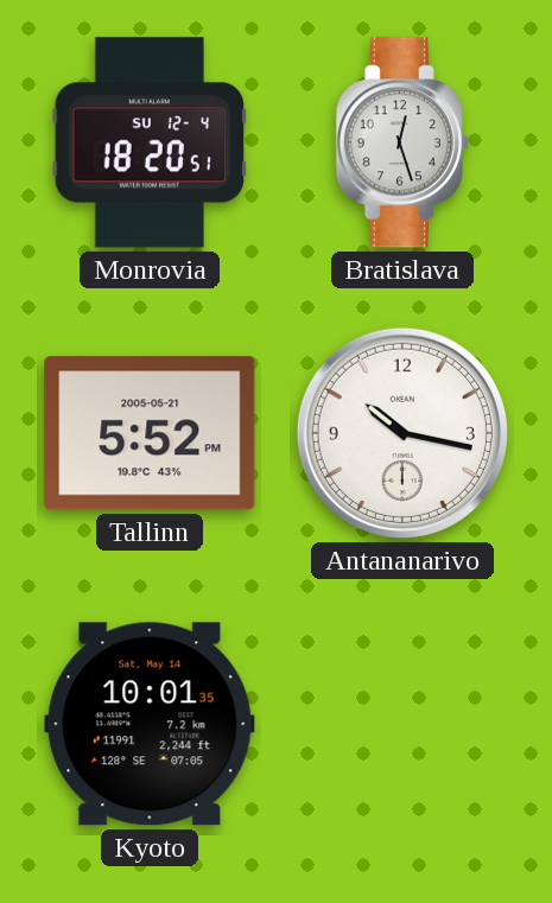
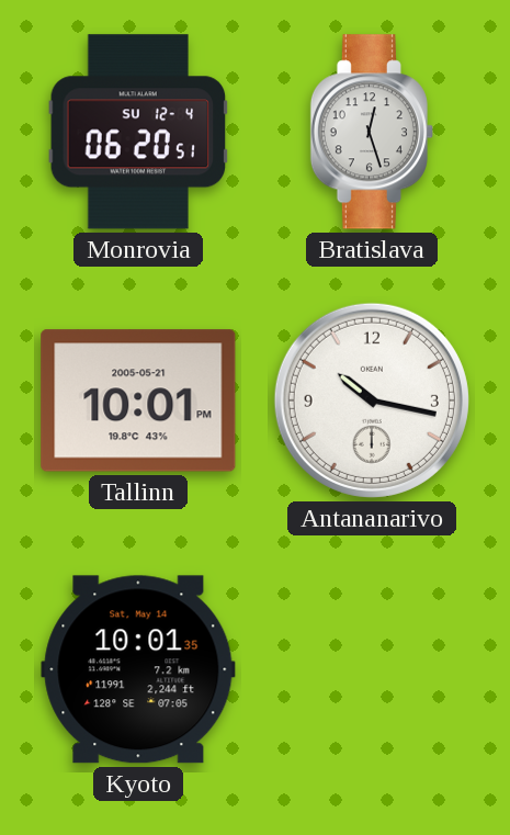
Monrovia: 18:20 -> 06:20
Tallinn: 5:52 -> 10:01
